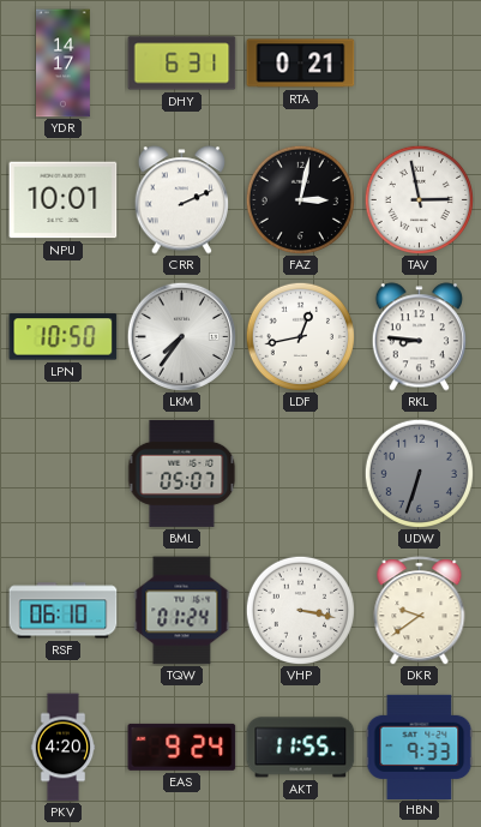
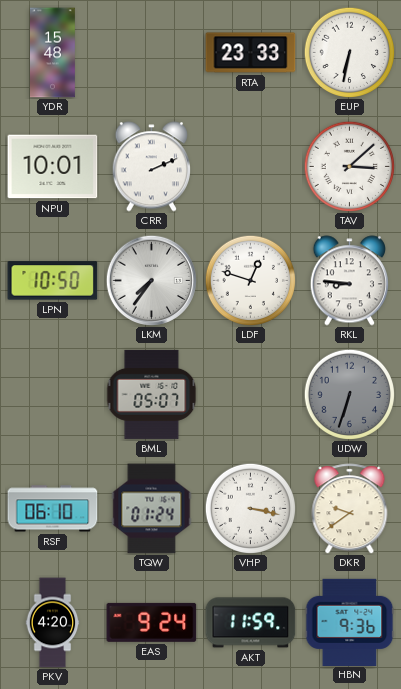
YDR: 14:17 -> 15:48
DHY: 6:31 -> none
RTA: 0:21 -> 23:33
EUP: none -> 6:32
FAZ: 3:02 -> none
TAV: 2:58 -> 3:08
LDF: 12:43 -> 12:48
AKT: 11:55 -> 11:59
HBN: 9:33 -> 9:36
